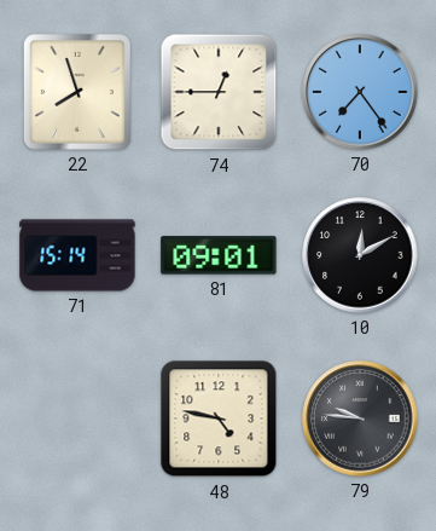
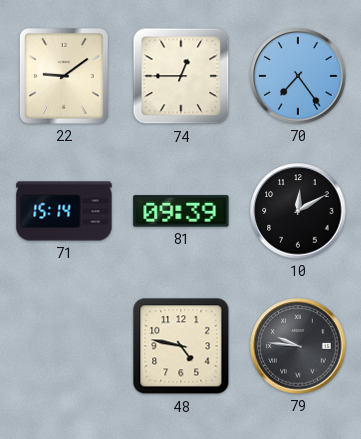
22: 7:57 -> 9:09
81: 09:01 -> 09:39
